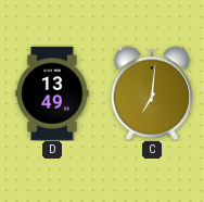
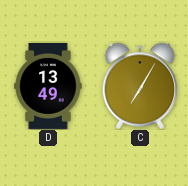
C: 7:01 -> 7:05
